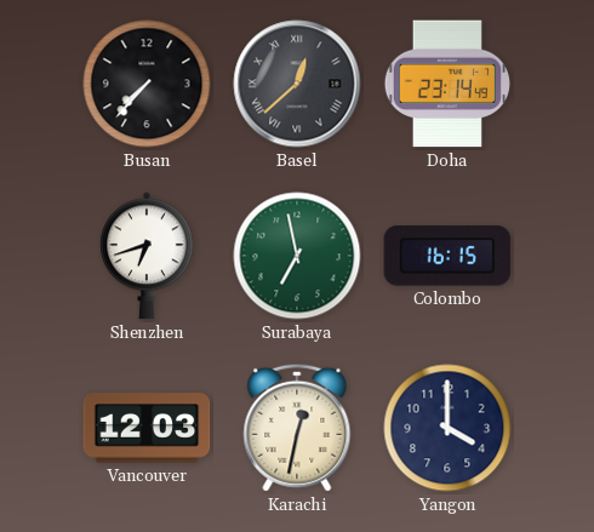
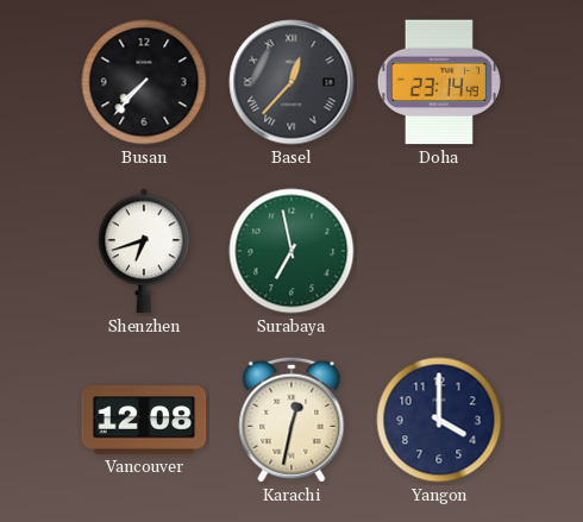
Basel: 12:38 -> 12:37
Colombo: 16:15 -> none
Vancouver: 12:03 -> 12:08
